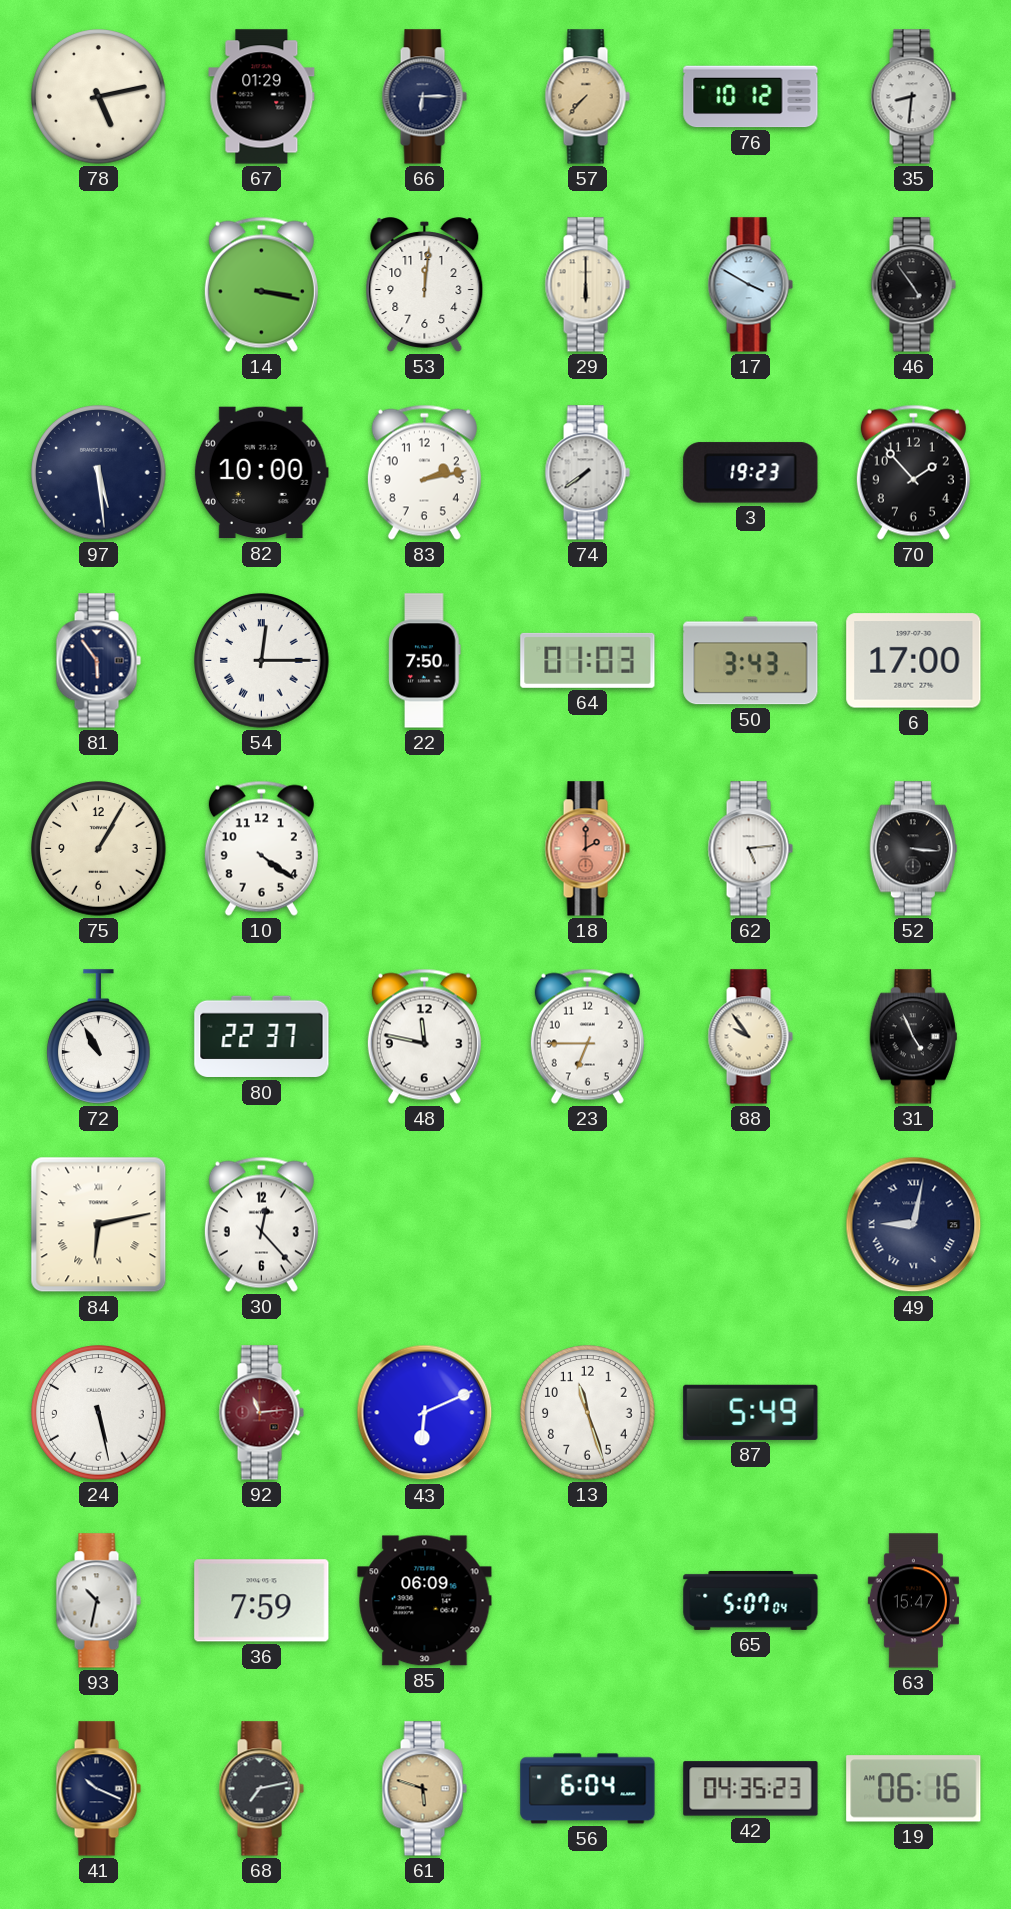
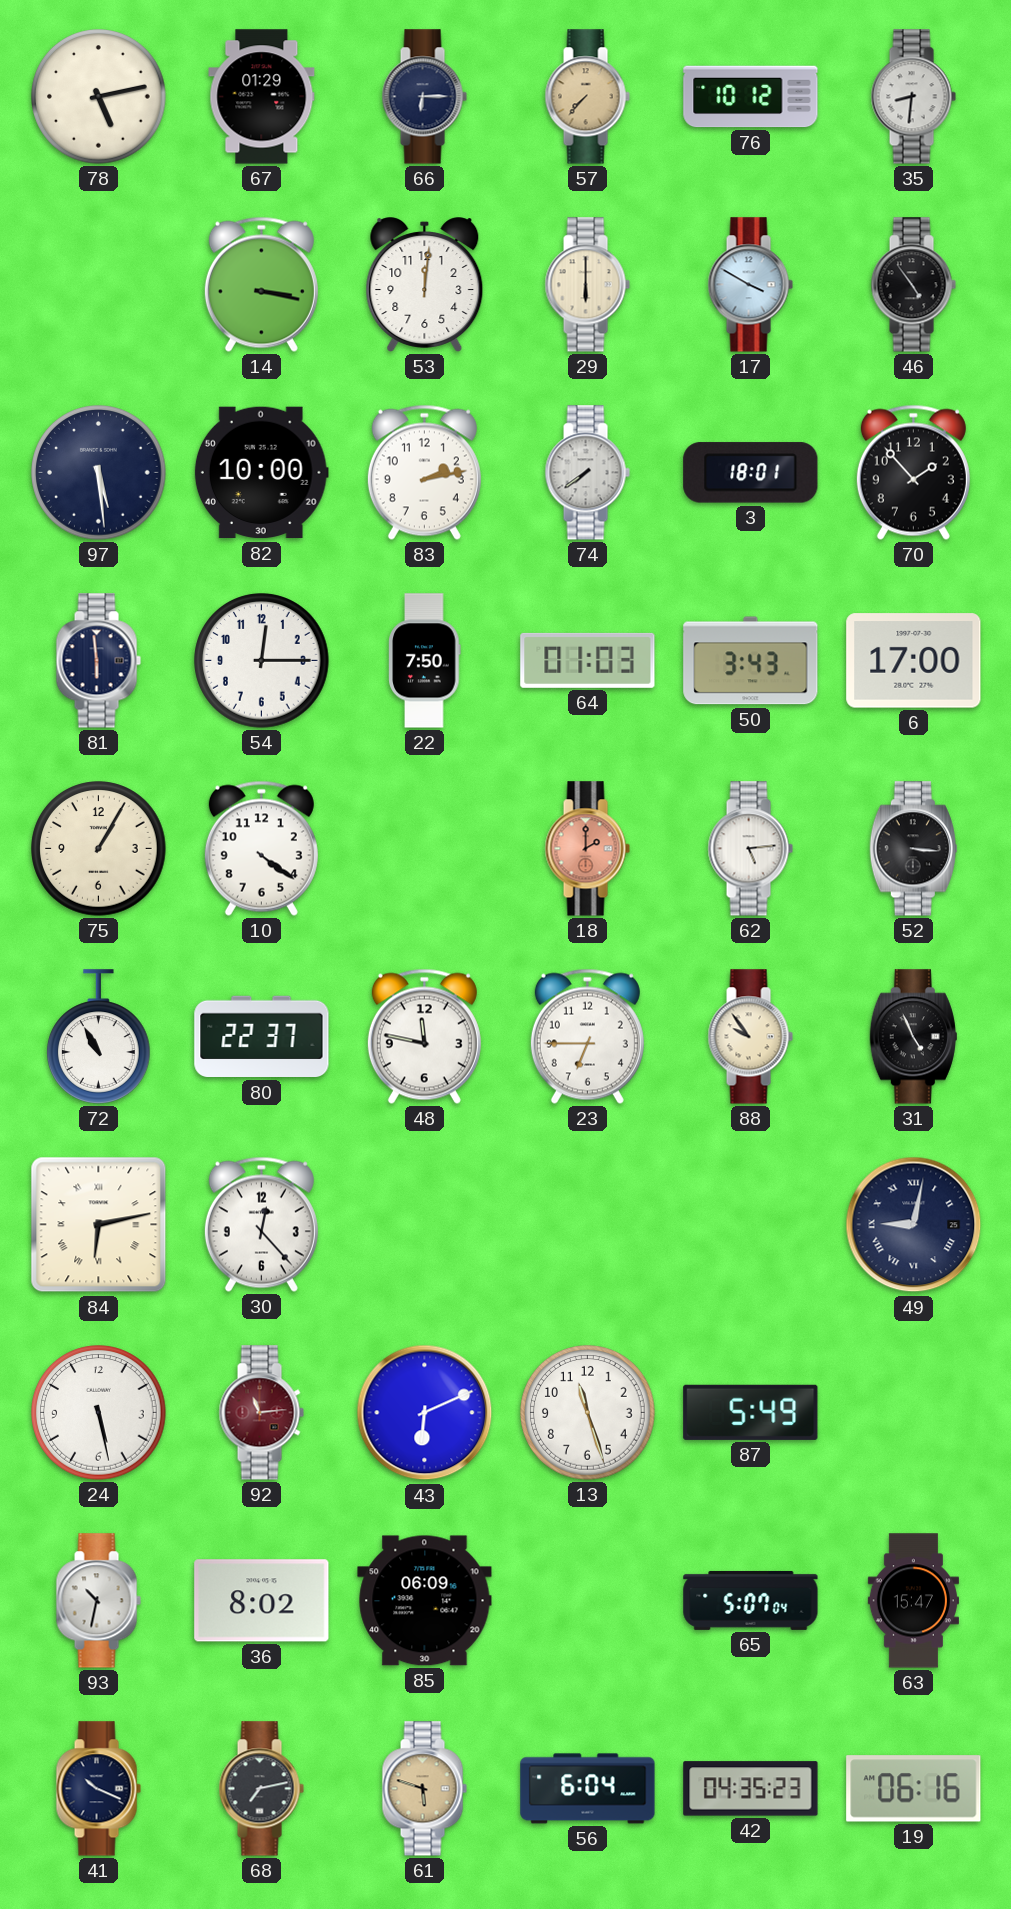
3: 19:23 -> 18:01
81: 5:54 -> 5:59
54 numerals: Roman -> Arabic
36: 7:59 -> 8:02
